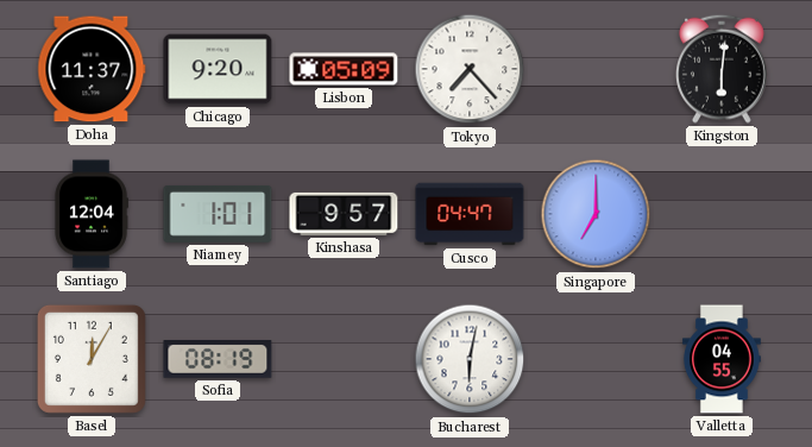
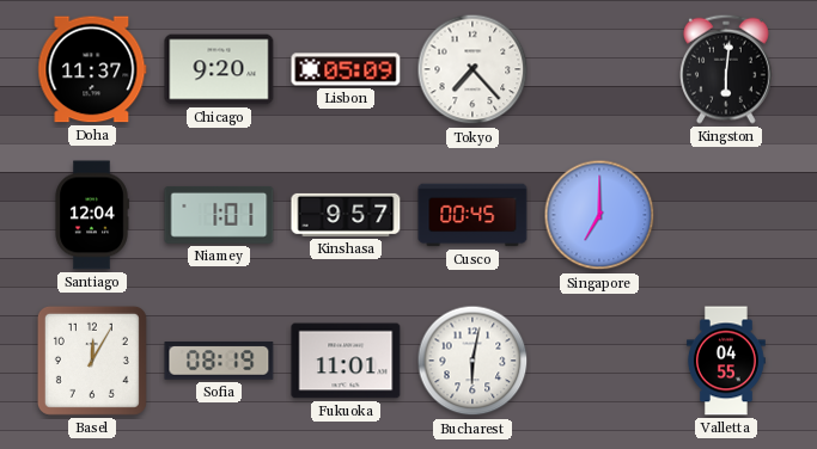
Cusco: 04:47 -> 00:45
Fukuoka: none -> 11:01
